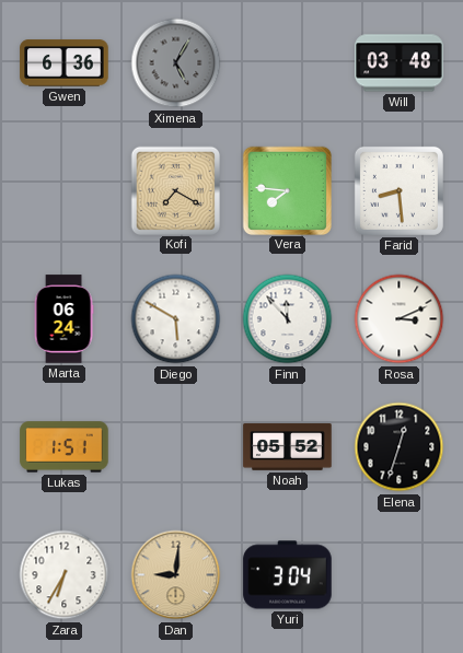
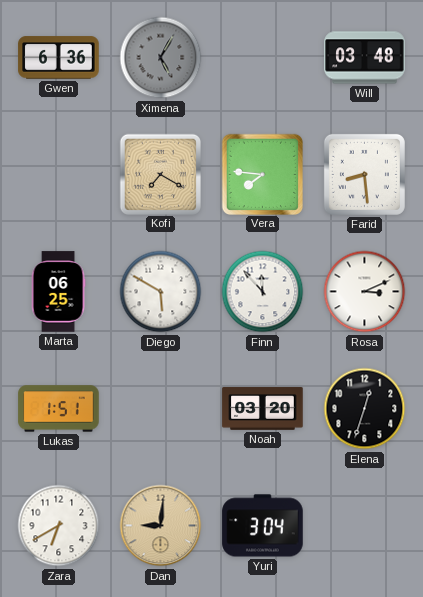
Marta: 06:24 -> 06:25
Noah: 05:52 -> 03:20
Zara: 6:35 -> 6:40
